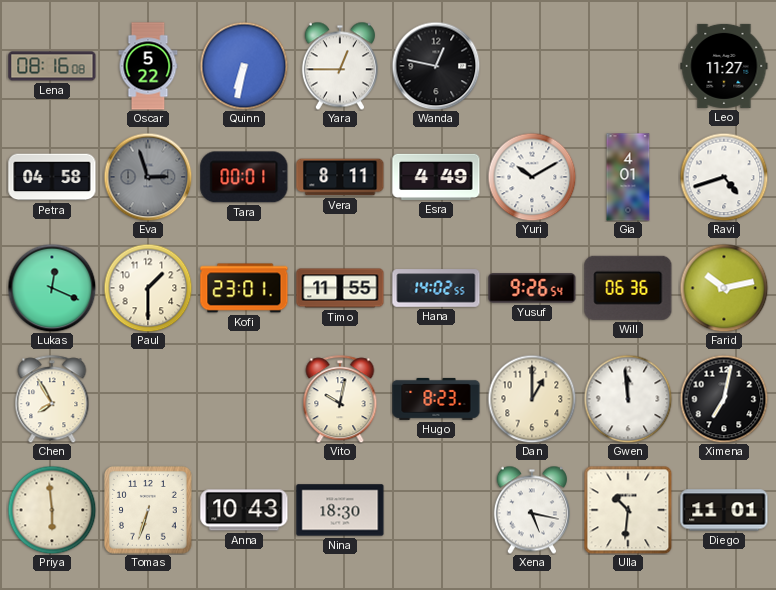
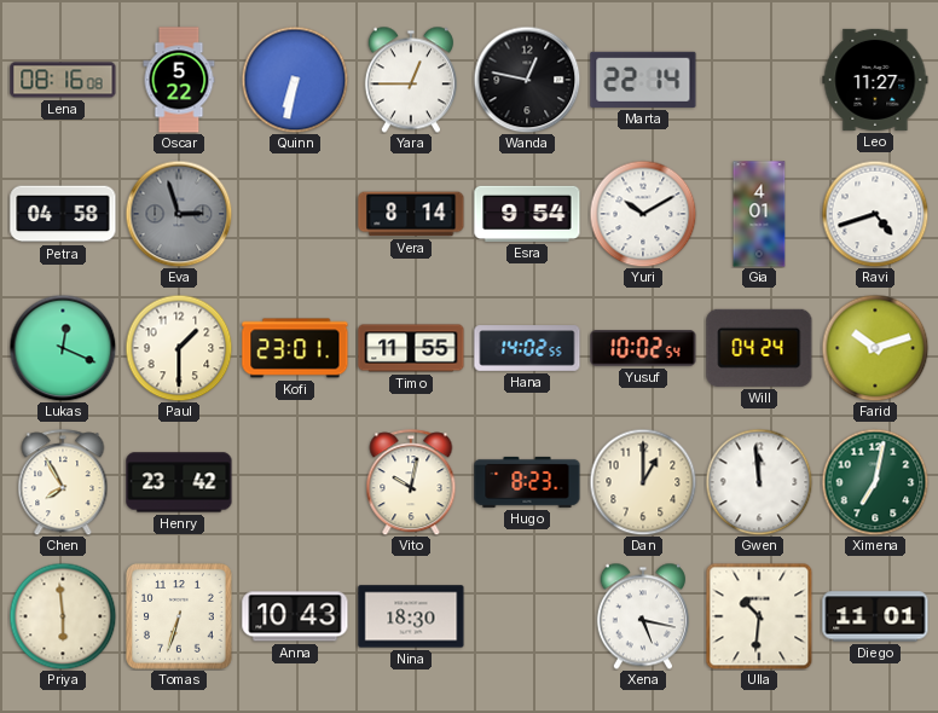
Marta: none -> 22:14
Tara: 00:01 -> none
Vera: 8:11 -> 8:14
Esra: 4:49 -> 9:54
Yusuf: 9:26 -> 10:02
Will: 06:36 -> 04:24
Farid: 10:13 -> 10:12
Henry: none -> 23:42
Ximena dial: black -> green
